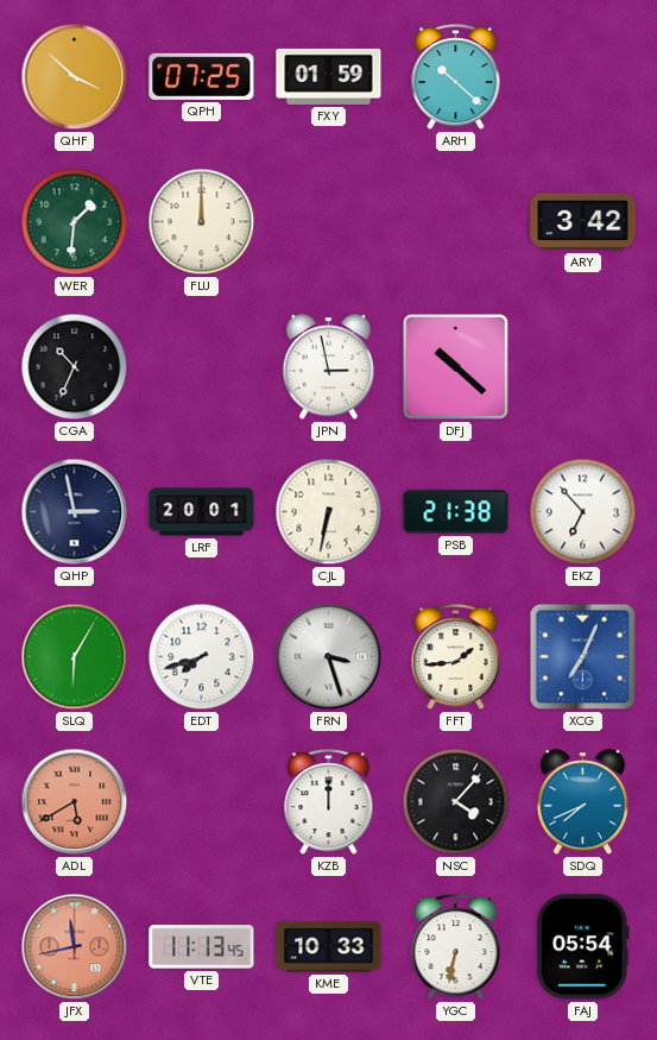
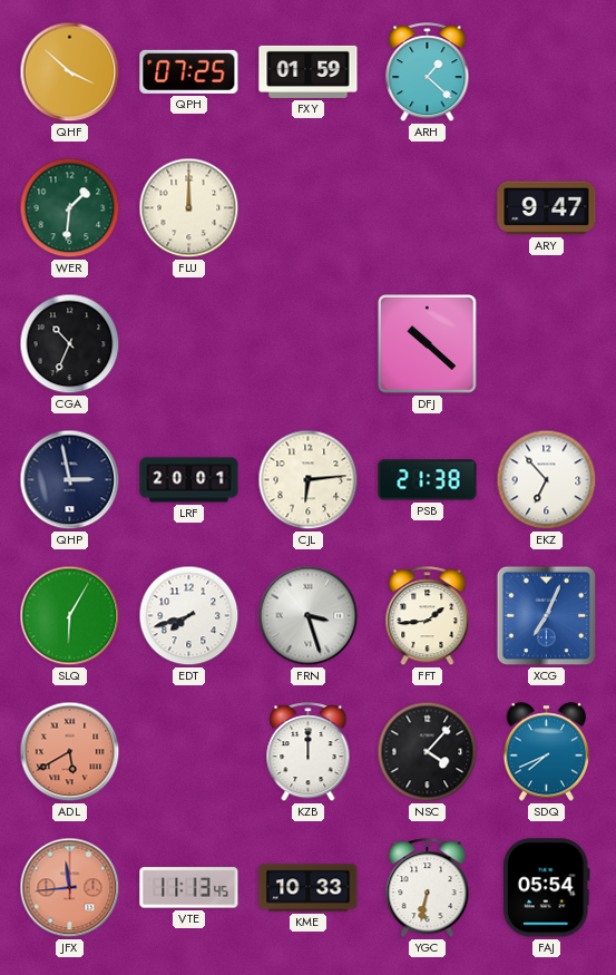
ARH: 10:22 -> 1:22
ARY: 3:42 -> 9:47
JPN: 2:58 -> none
CJL: 6:32 -> 6:14
JFX: 11:43 -> 11:44
